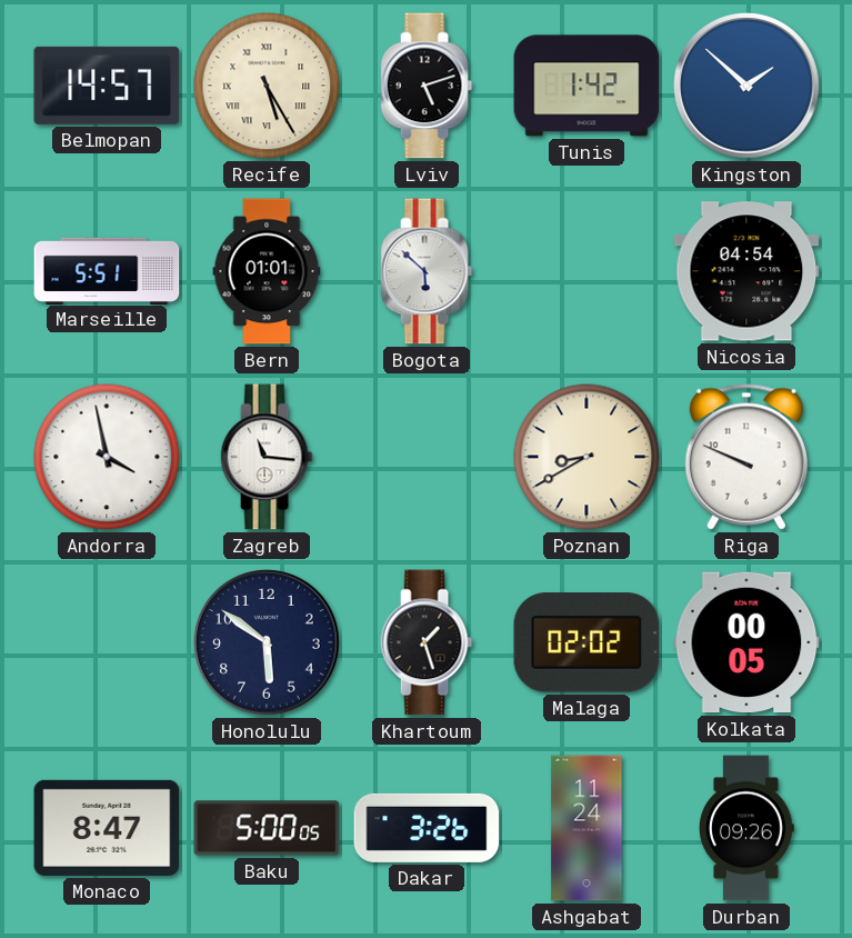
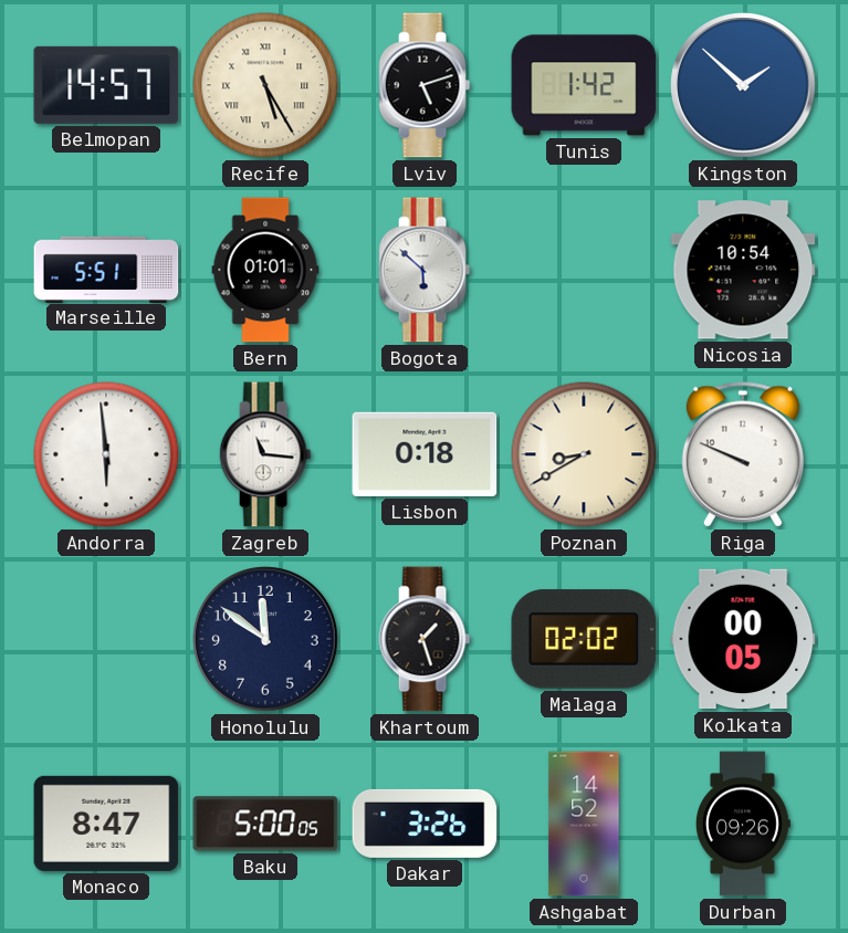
Nicosia: 04:54 -> 10:54
Andorra: 3:58 -> 5:59
Lisbon: none -> 0:18
Honolulu: 5:51 -> 11:51
Ashgabat: 11:24 -> 14:52
